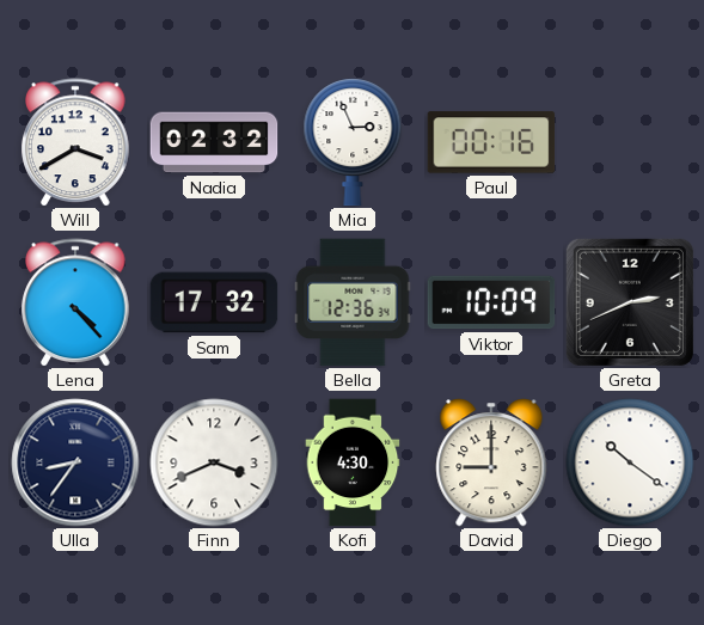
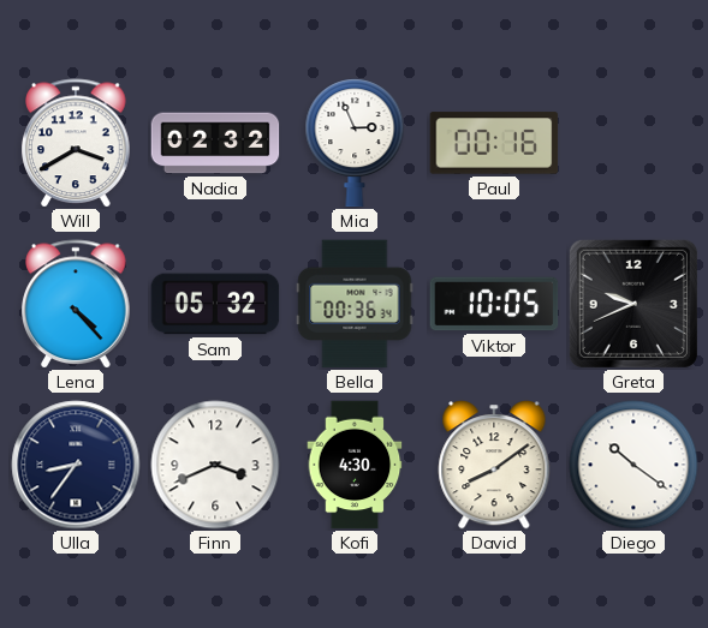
Sam: 17:32 -> 05:32
Bella: 12:36 -> 00:36
Viktor: 10:09 -> 10:05
Greta: 2:41 -> 9:41
David: 9:00 -> 8:09
